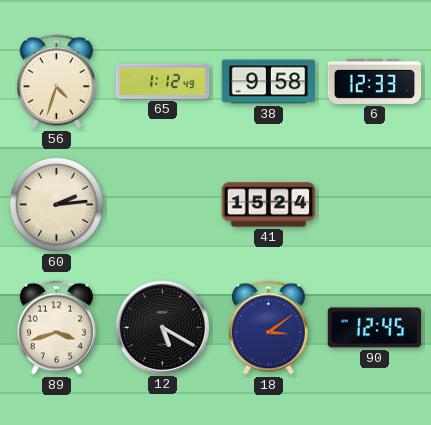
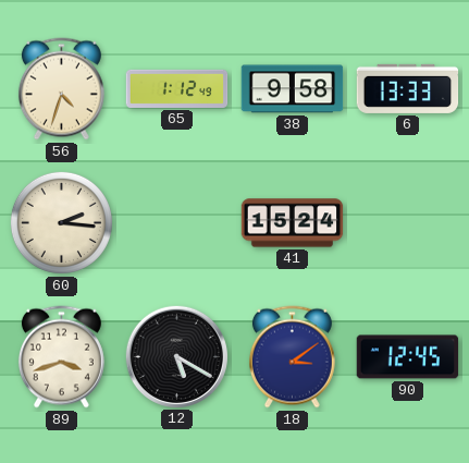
6: 12:33 -> 13:33
60: 2:14 -> 2:16
